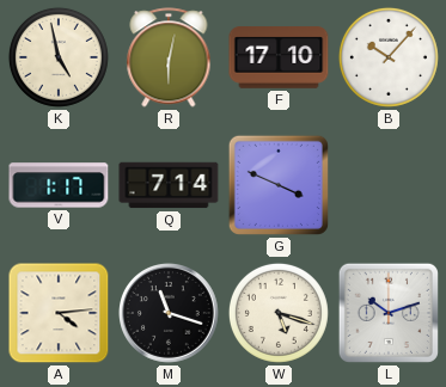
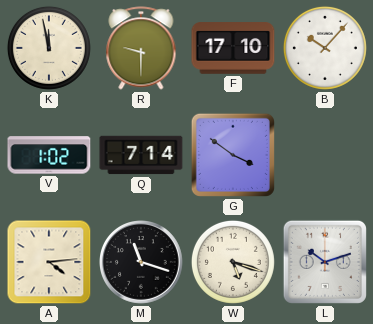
K: 4:58 -> 11:58
R: 6:02 -> 9:30
V: 1:17 -> 1:02
G: 3:49 -> 3:51
